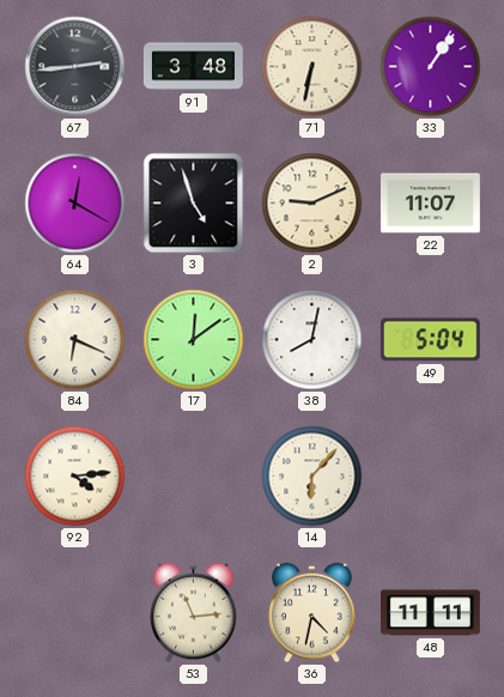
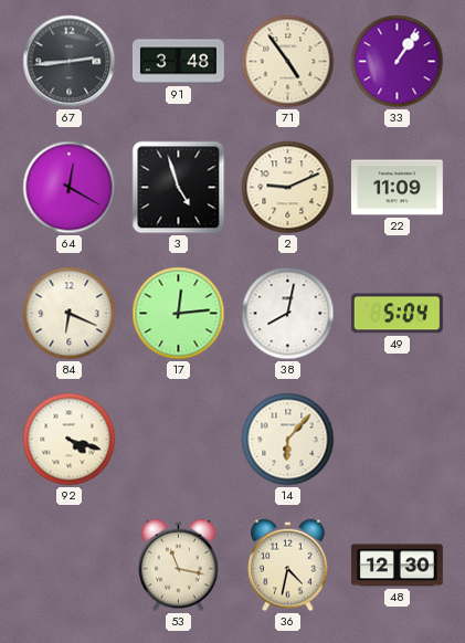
71: 6:32 -> 4:54
22: 11:07 -> 11:09
17: 12:09 -> 12:14
92: 4:14 -> 4:18
53: 11:14 -> 11:17
48: 11:11 -> 12:30
